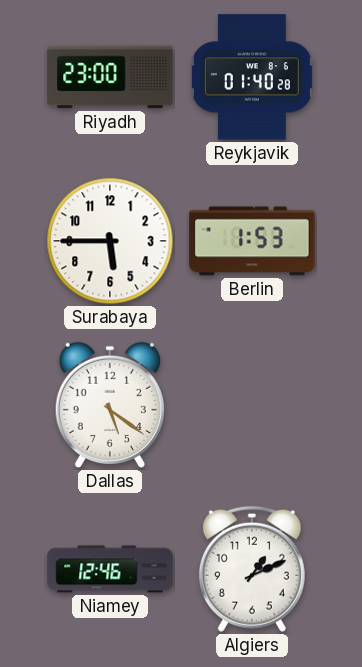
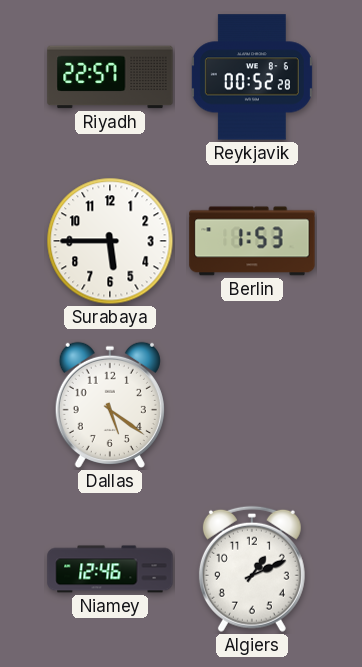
Riyadh: 23:00 -> 22:57
Reykjavik: 01:40 -> 00:52
